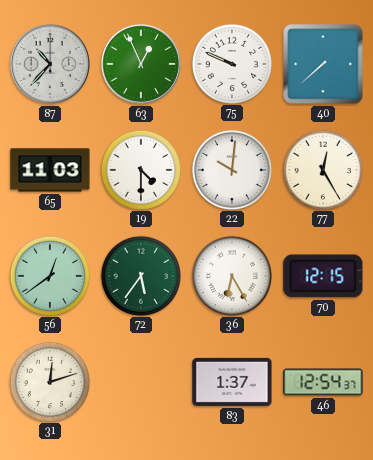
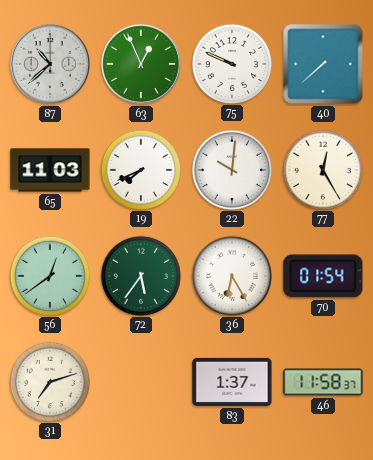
87: 10:37 -> 10:38
19: 4:30 -> 7:41
70: 12:15 -> 01:54
31: 12:12 -> 7:12
46: 12:54 -> 11:58
